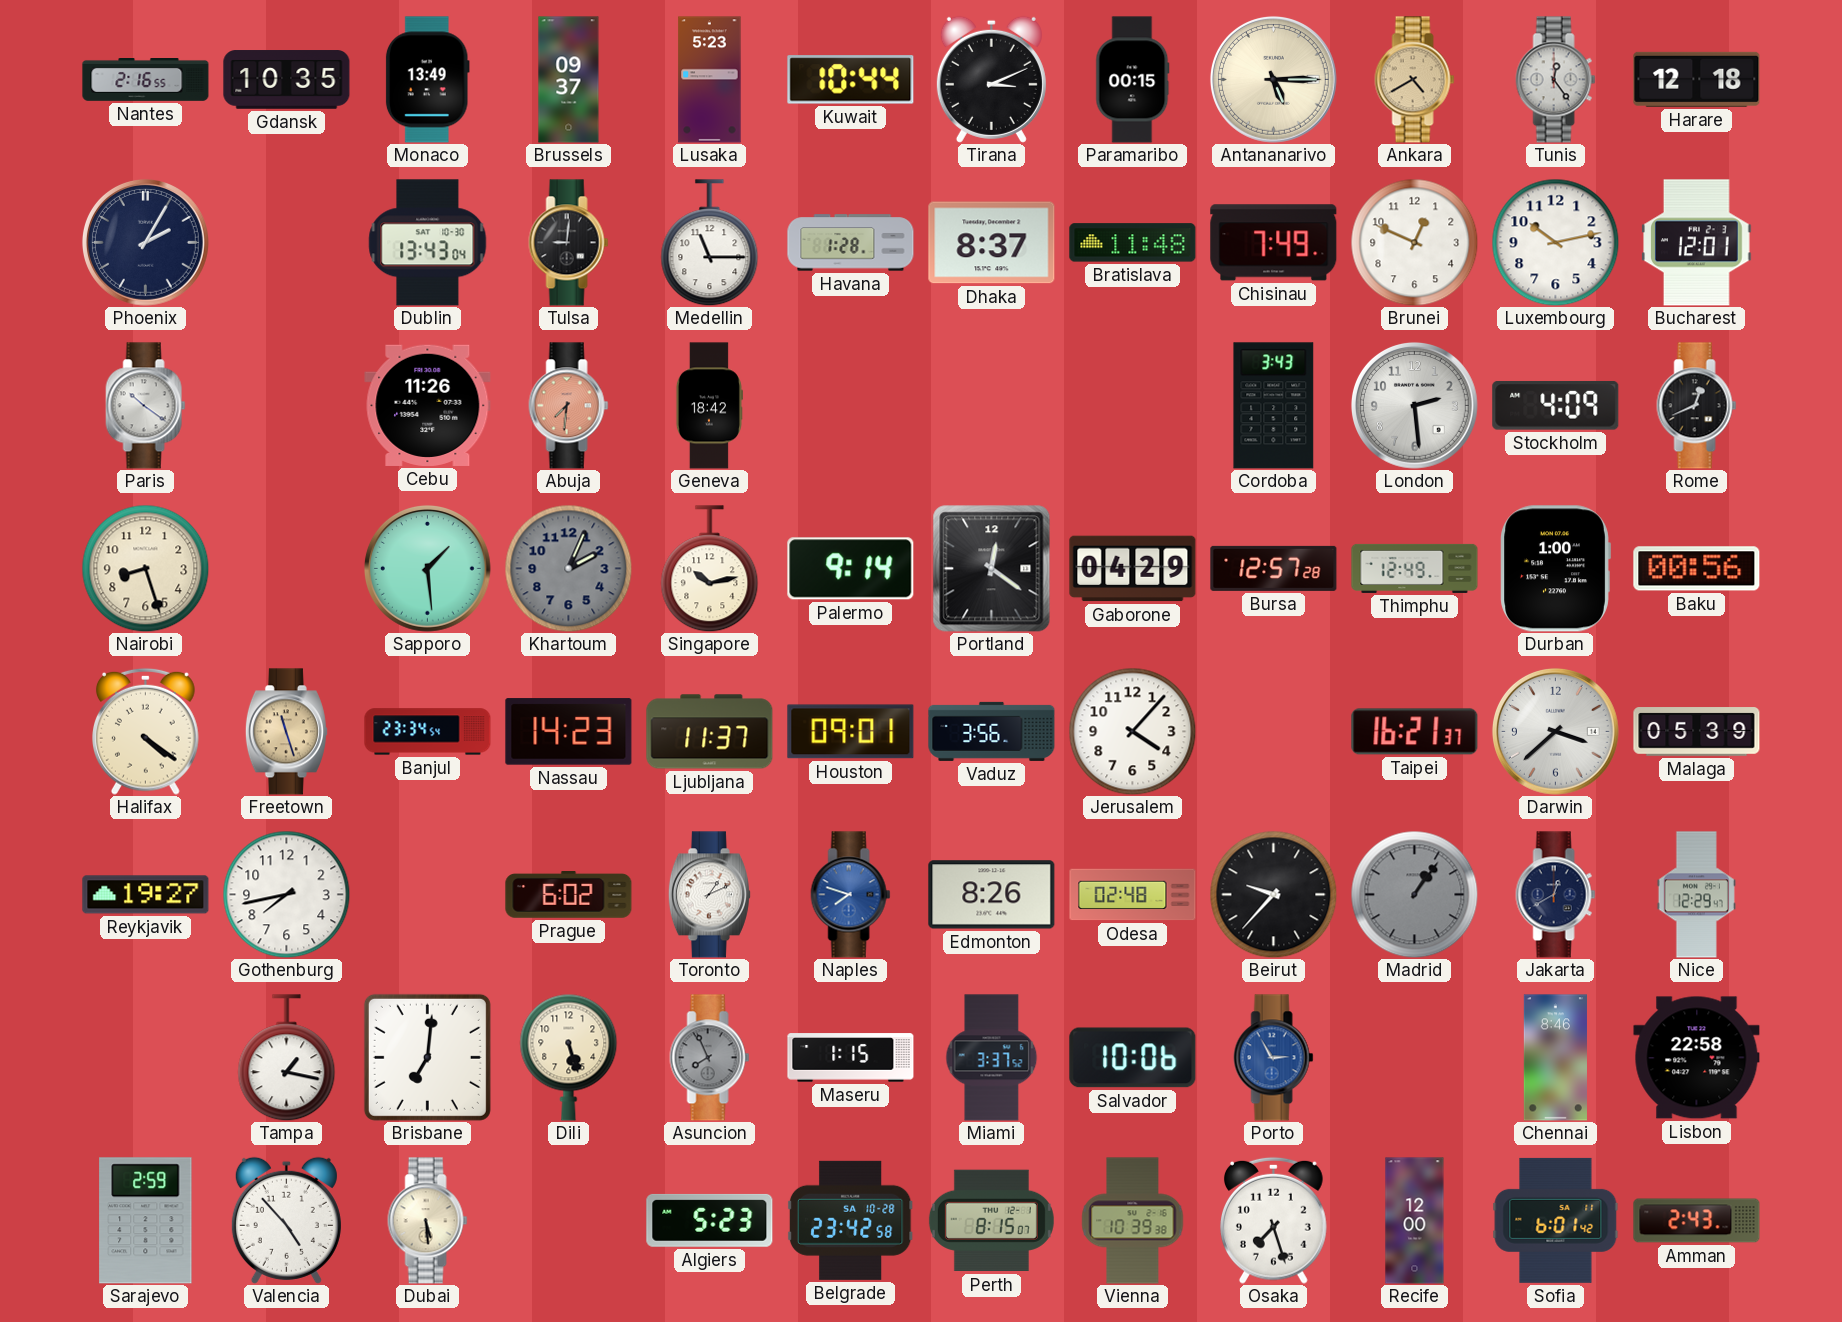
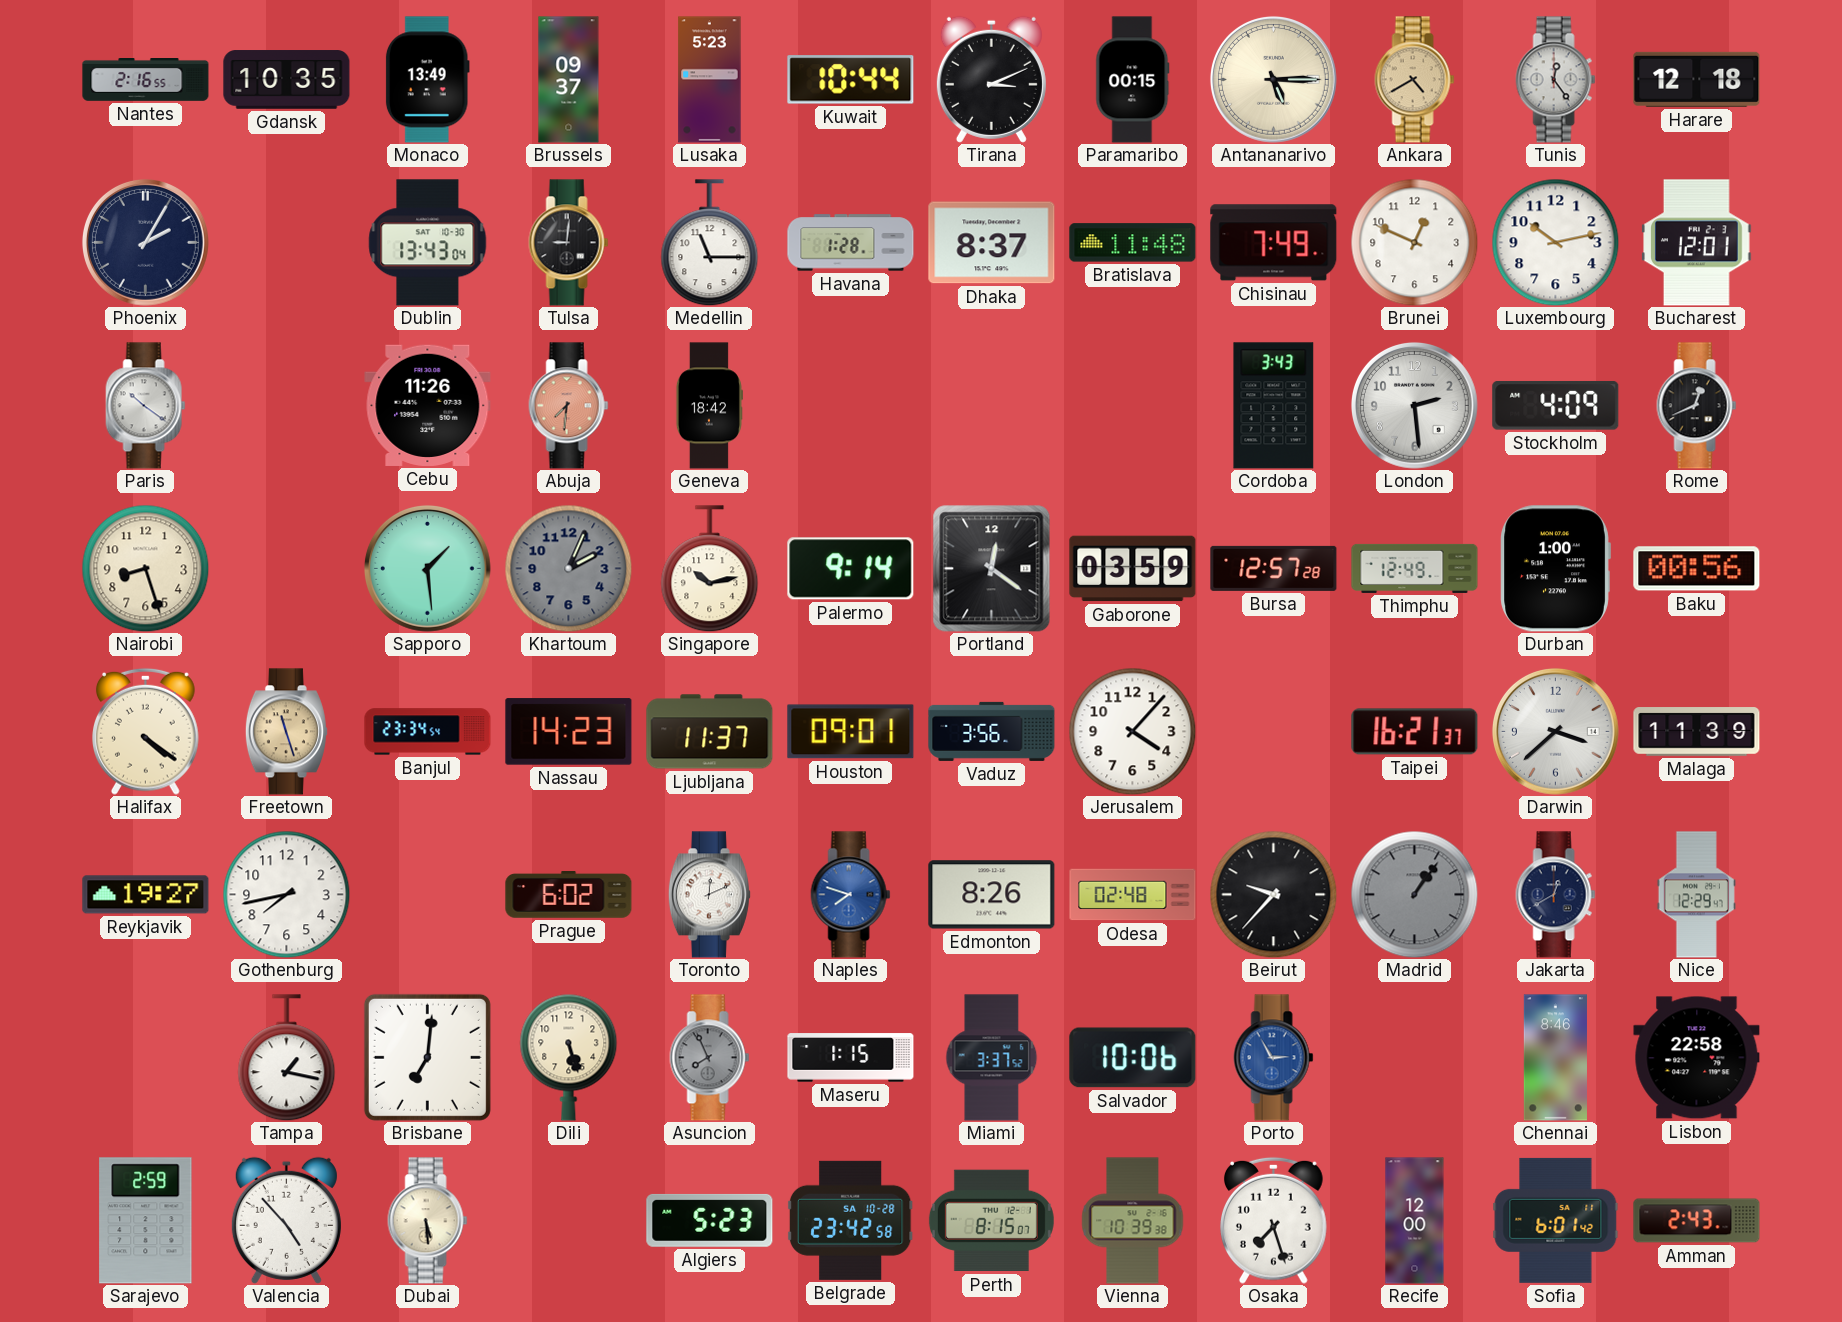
Gaborone: 04:29 -> 03:59
Malaga: 05:39 -> 11:39
Toronto: 1:11 -> 12:11
